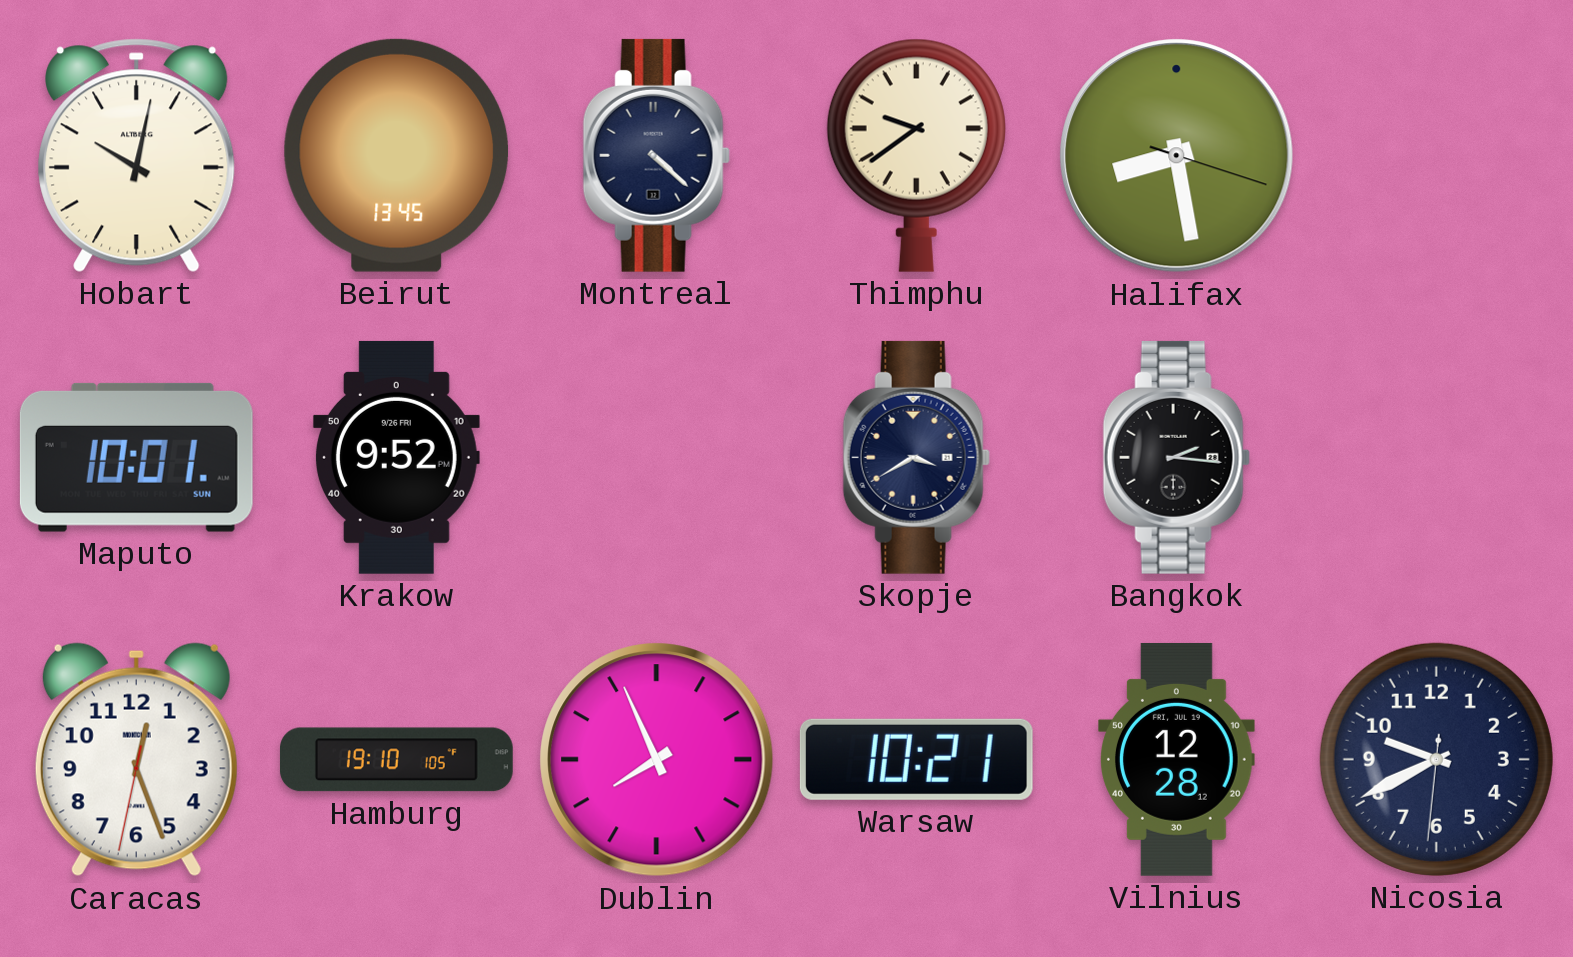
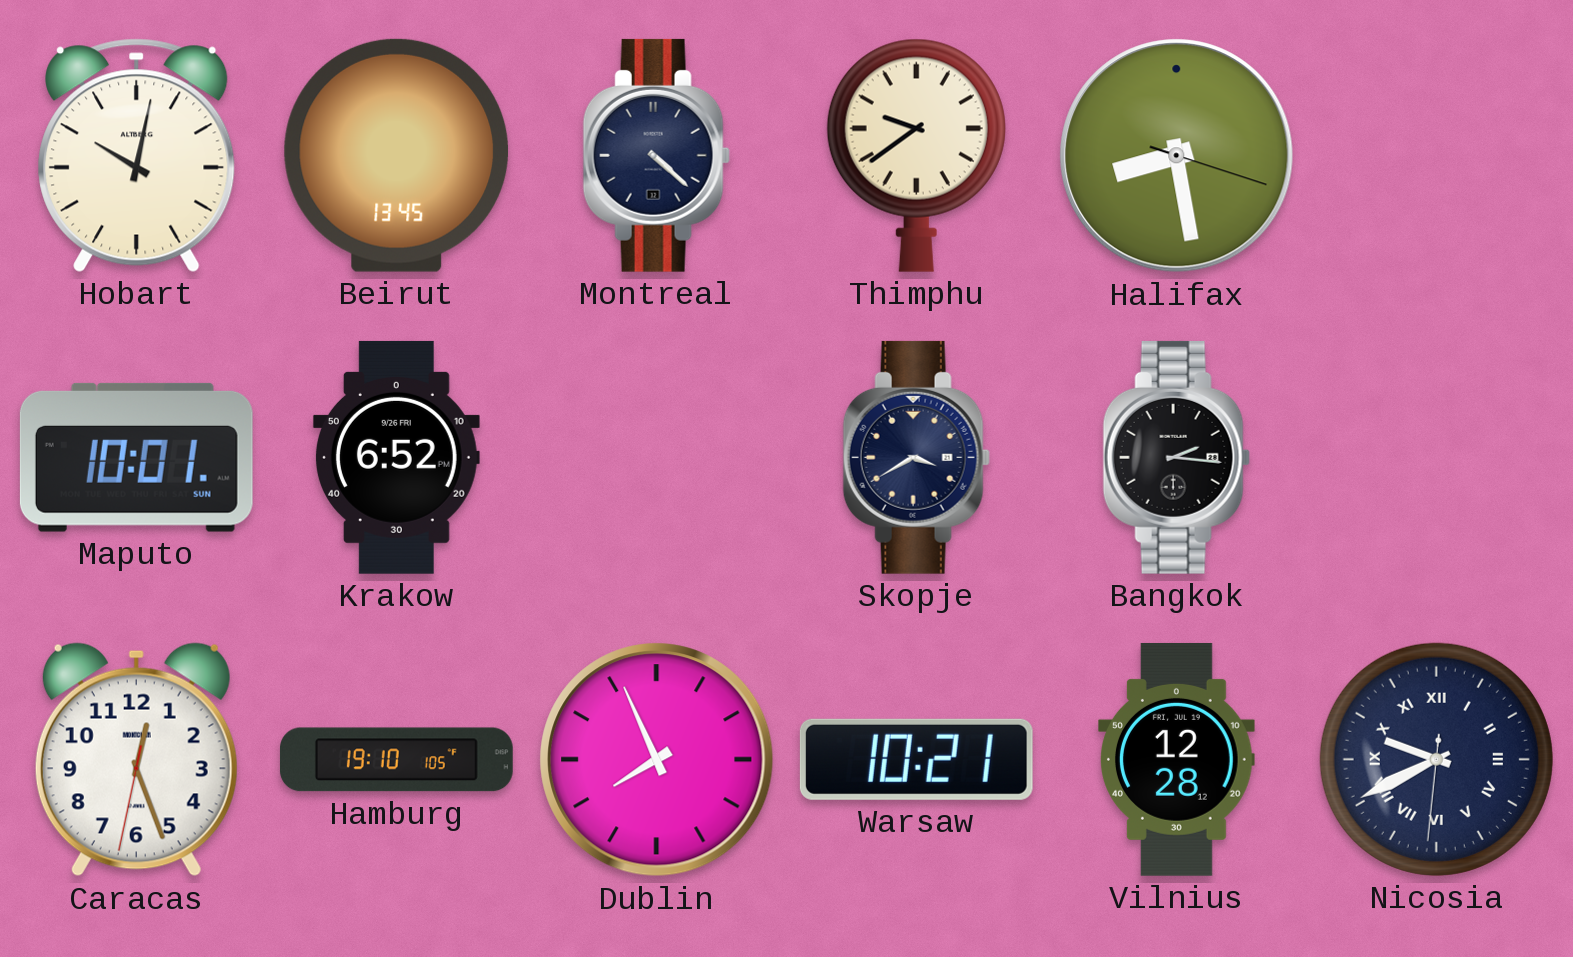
Krakow: 9:52 -> 6:52
Nicosia numerals: Arabic -> Roman
